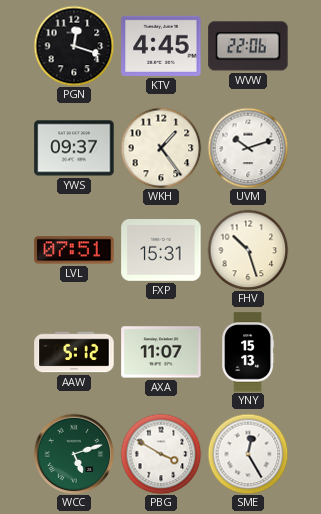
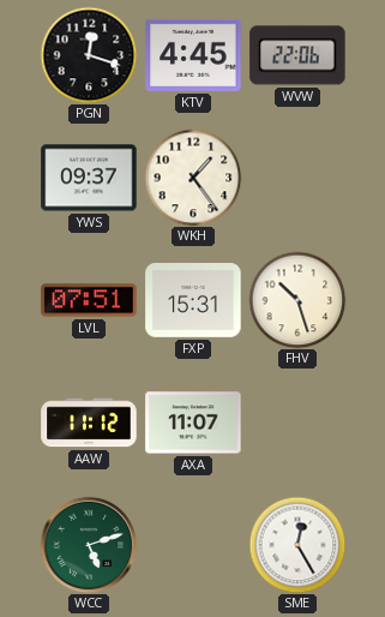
UVM: 10:12 -> none
AAW: 5:12 -> 11:12
YNY: 15:13 -> none
PBG: 3:50 -> none
